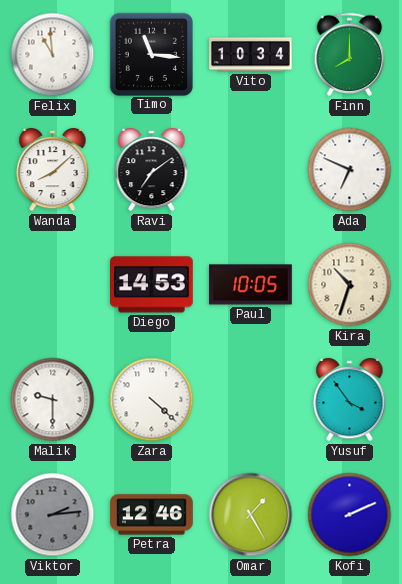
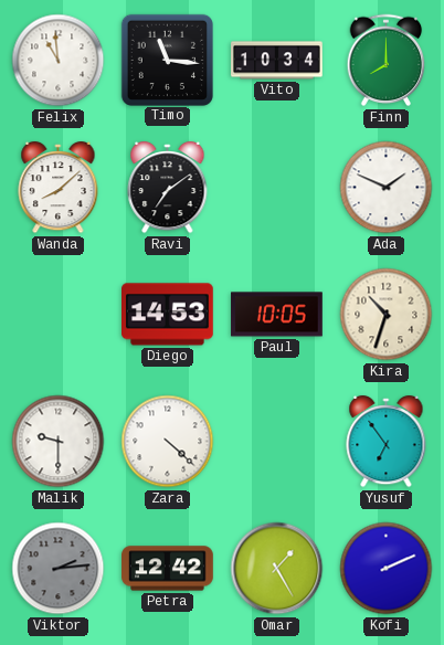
Ada: 6:49 -> 1:49
Yusuf: 3:54 -> 6:54
Petra: 12:46 -> 12:42
